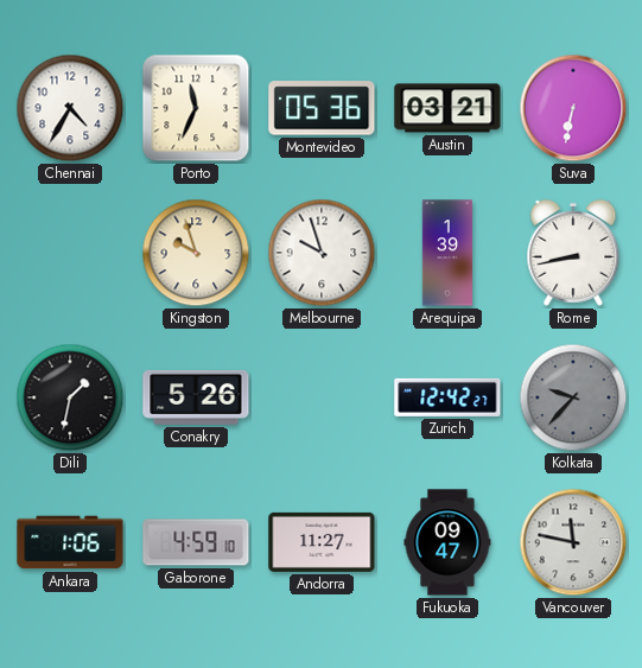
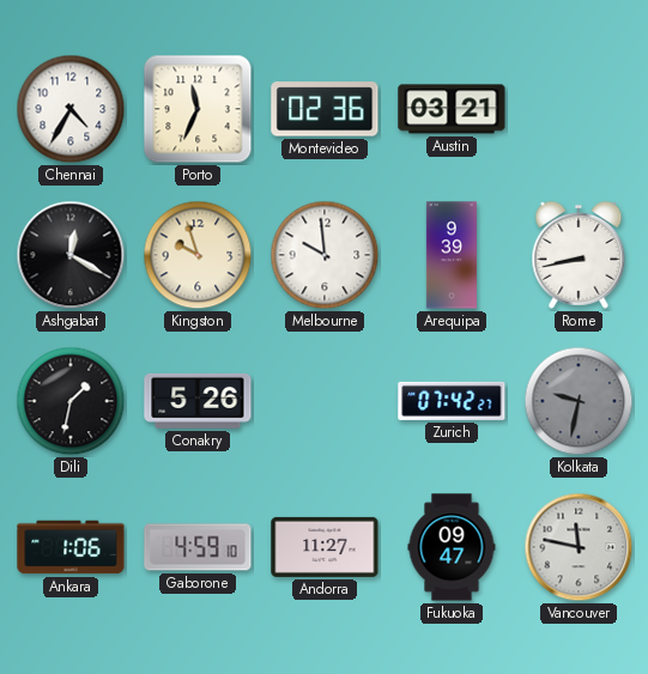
Montevideo: 05:36 -> 02:36
Suva: 6:32 -> none
Ashgabat: none -> 12:20
Melbourne: 9:57 -> 9:59
Arequipa: 1:39 -> 9:39
Zurich: 12:42 -> 07:42
Kolkata: 9:37 -> 9:32
